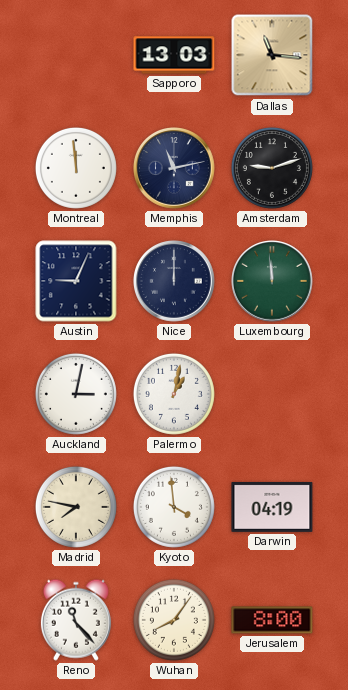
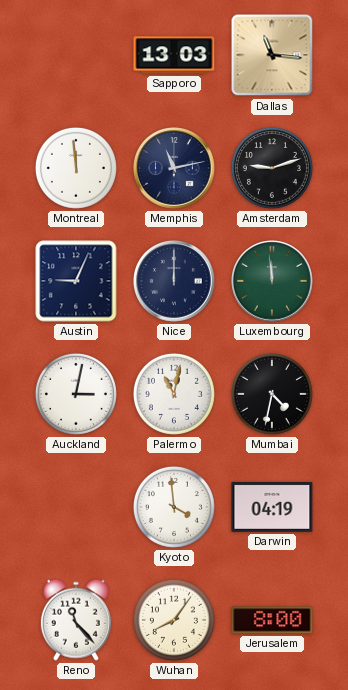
Palermo: 1:02 -> 11:02
Mumbai: none -> 4:32
Madrid: 7:47 -> none
